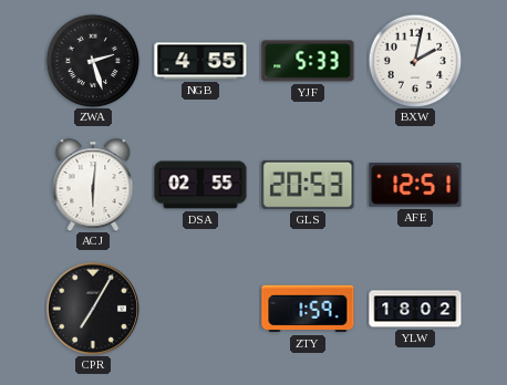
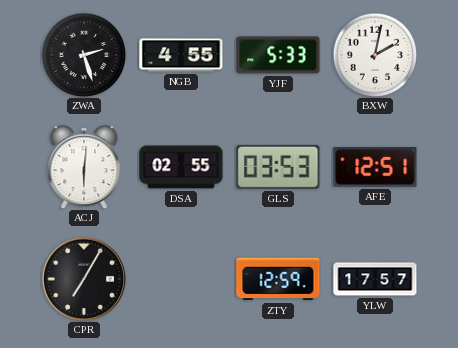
GLS: 20:53 -> 03:53
ZTY: 1:59 -> 12:59
YLW: 18:02 -> 17:57
